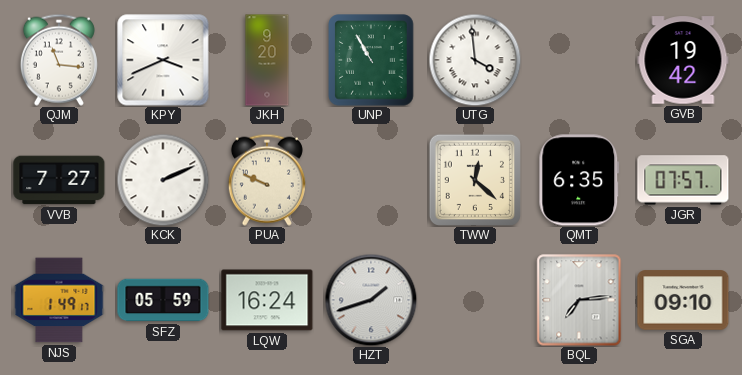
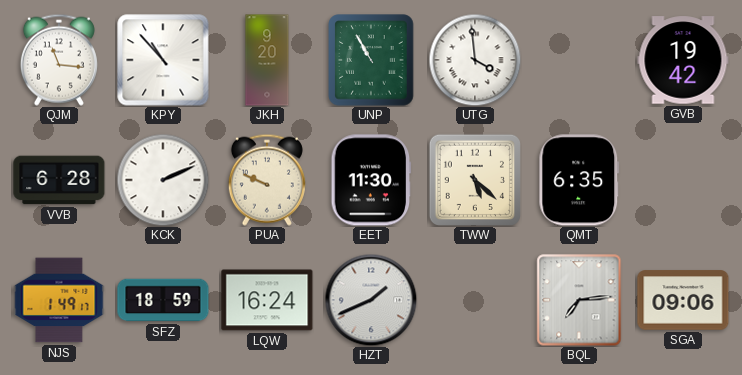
KPY: 3:41 -> 10:53
VVB: 7:27 -> 6:28
EET: none -> 11:30
TWW: 12:22 -> 5:22
JGR: 07:57 -> none
SFZ: 05:59 -> 18:59
HZT: 1:42 -> 1:41
SGA: 09:10 -> 09:06
